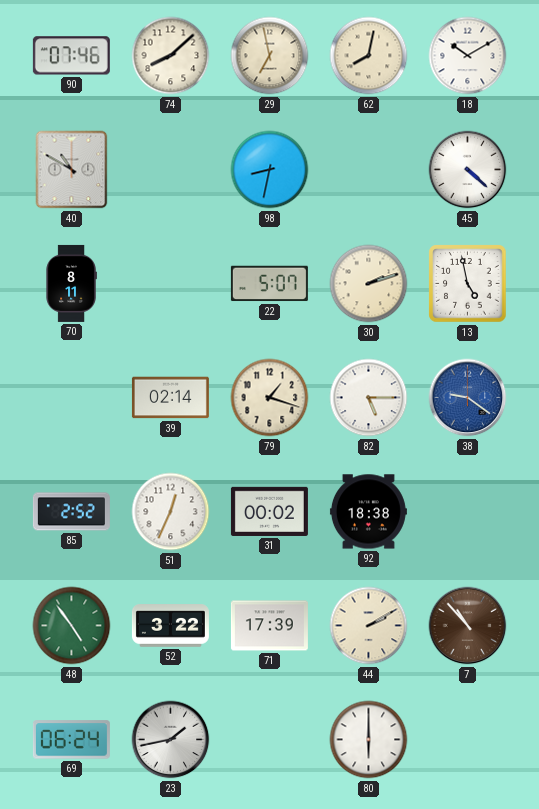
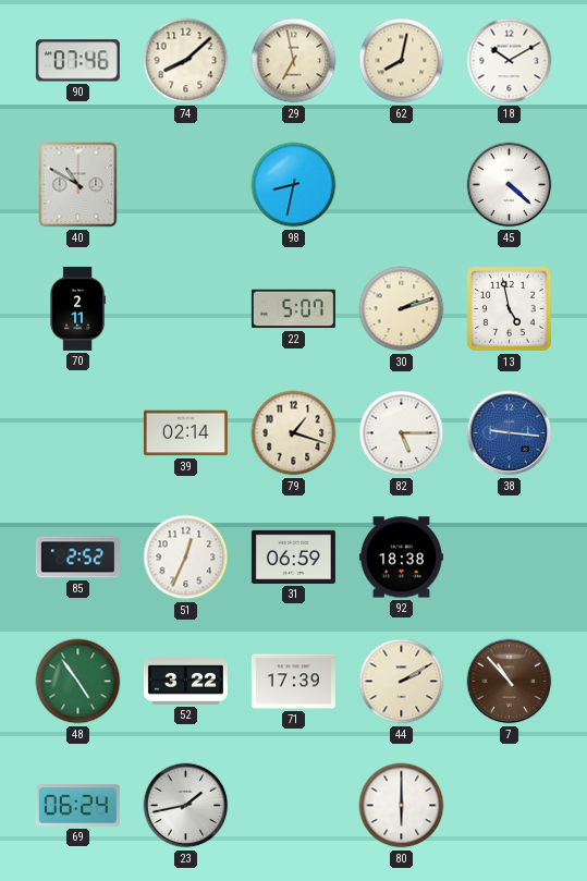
70: 8:11 -> 2:11
38: 9:21 -> 9:16
31: 00:02 -> 06:59
